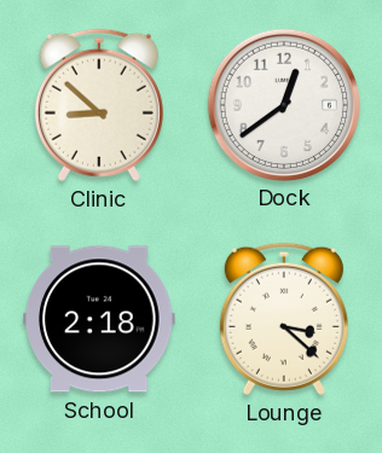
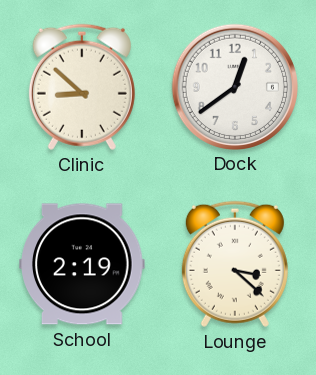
School: 2:18 -> 2:19
